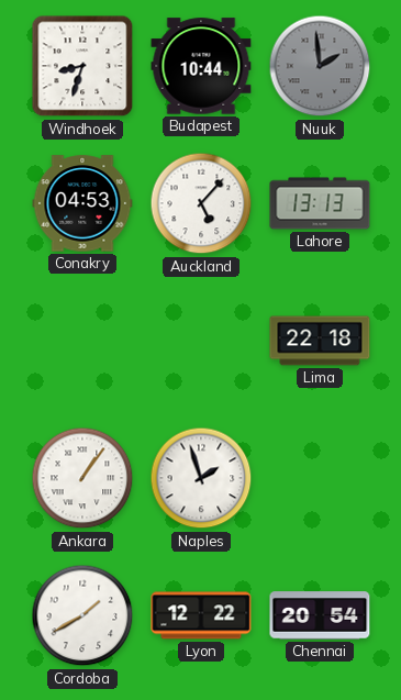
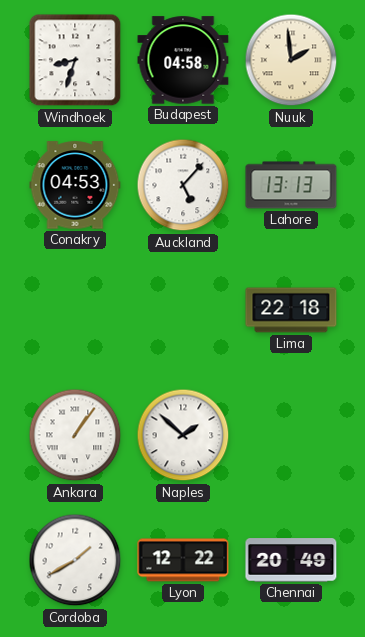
Budapest: 10:44 -> 04:58
Nuuk dial: grey -> cream
Naples: 1:57 -> 1:52
Chennai: 20:54 -> 20:49
